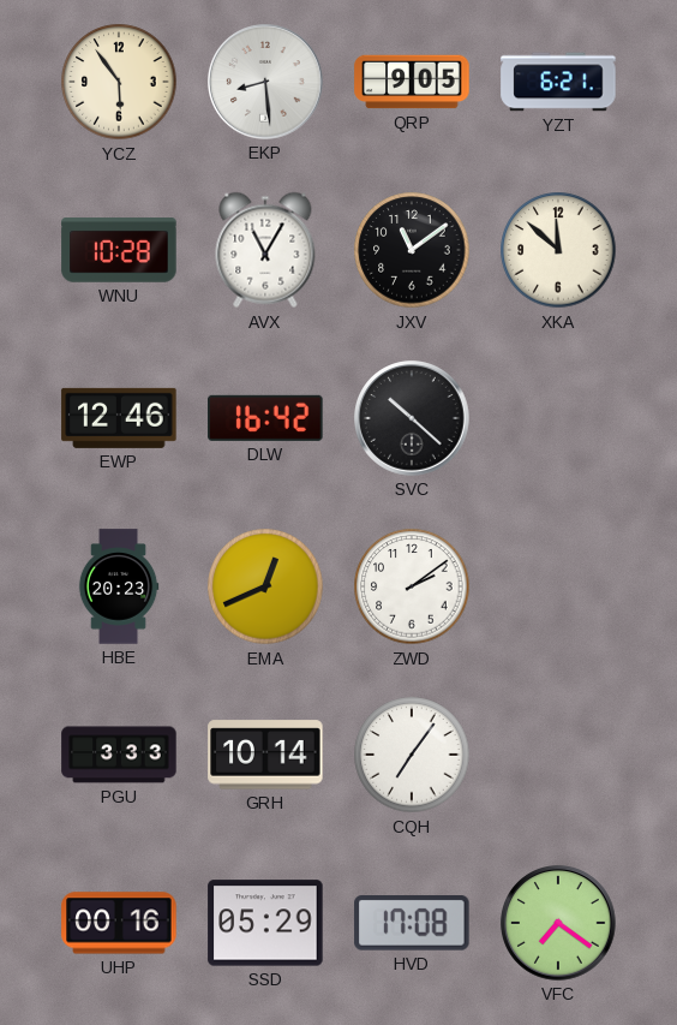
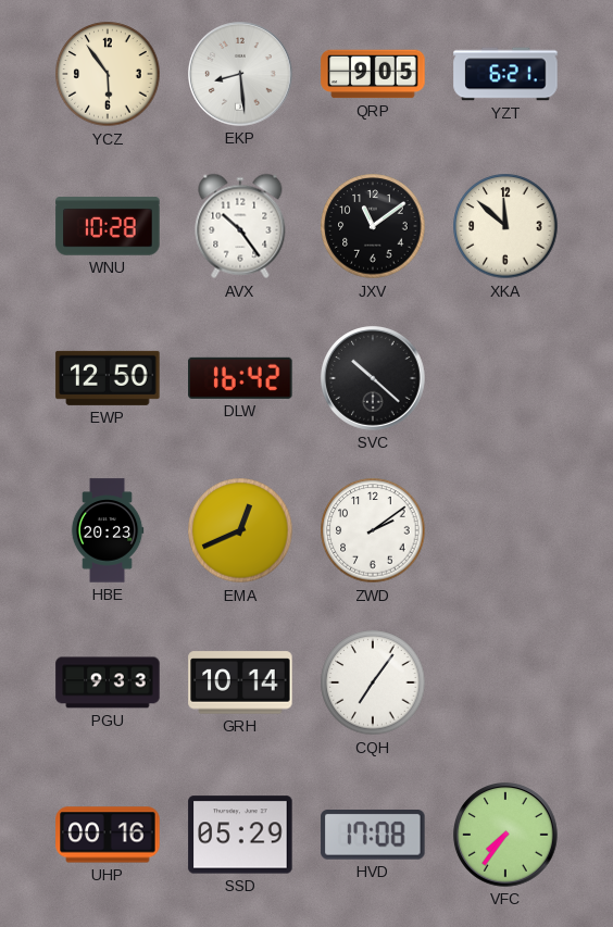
AVX: 11:05 -> 10:24
EWP: 12:46 -> 12:50
PGU: 3:33 -> 9:33
VFC: 7:21 -> 7:36
